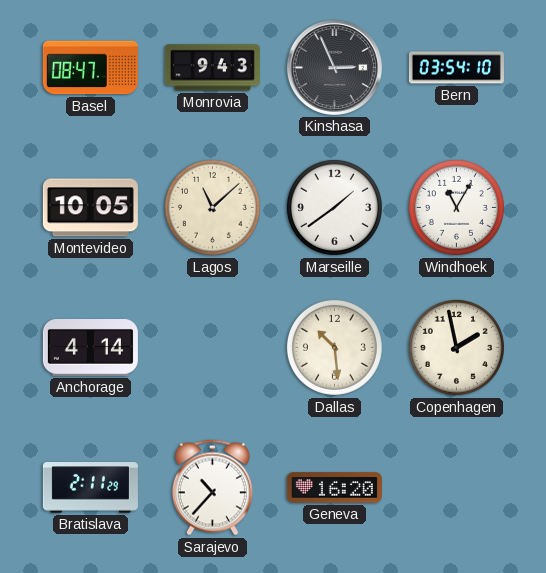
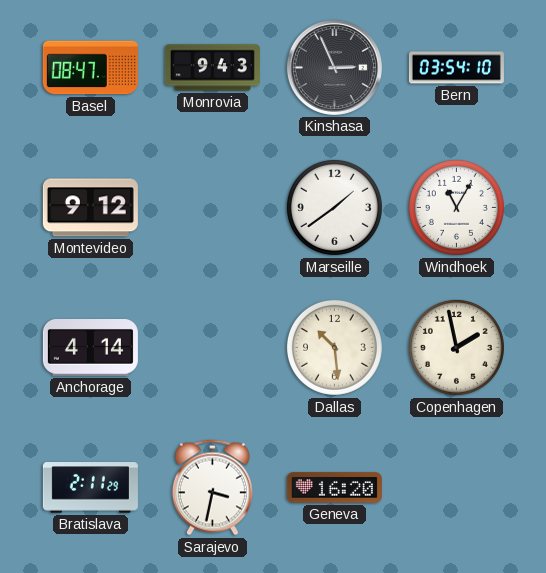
Montevideo: 10:05 -> 9:12
Lagos: 11:08 -> none
Sarajevo: 10:37 -> 3:32
